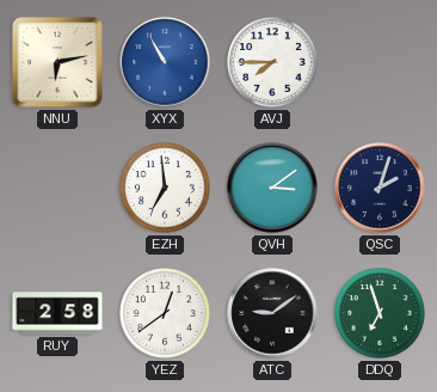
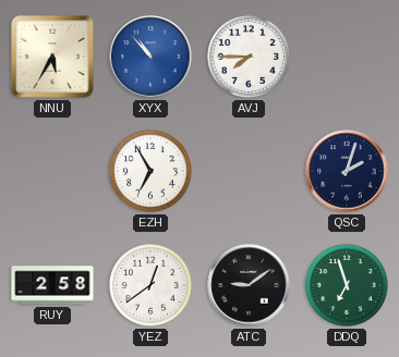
NNU: 6:13 -> 5:35
XYX: 10:55 -> 10:53
EZH: 6:59 -> 6:55
QVH: 3:09 -> none
